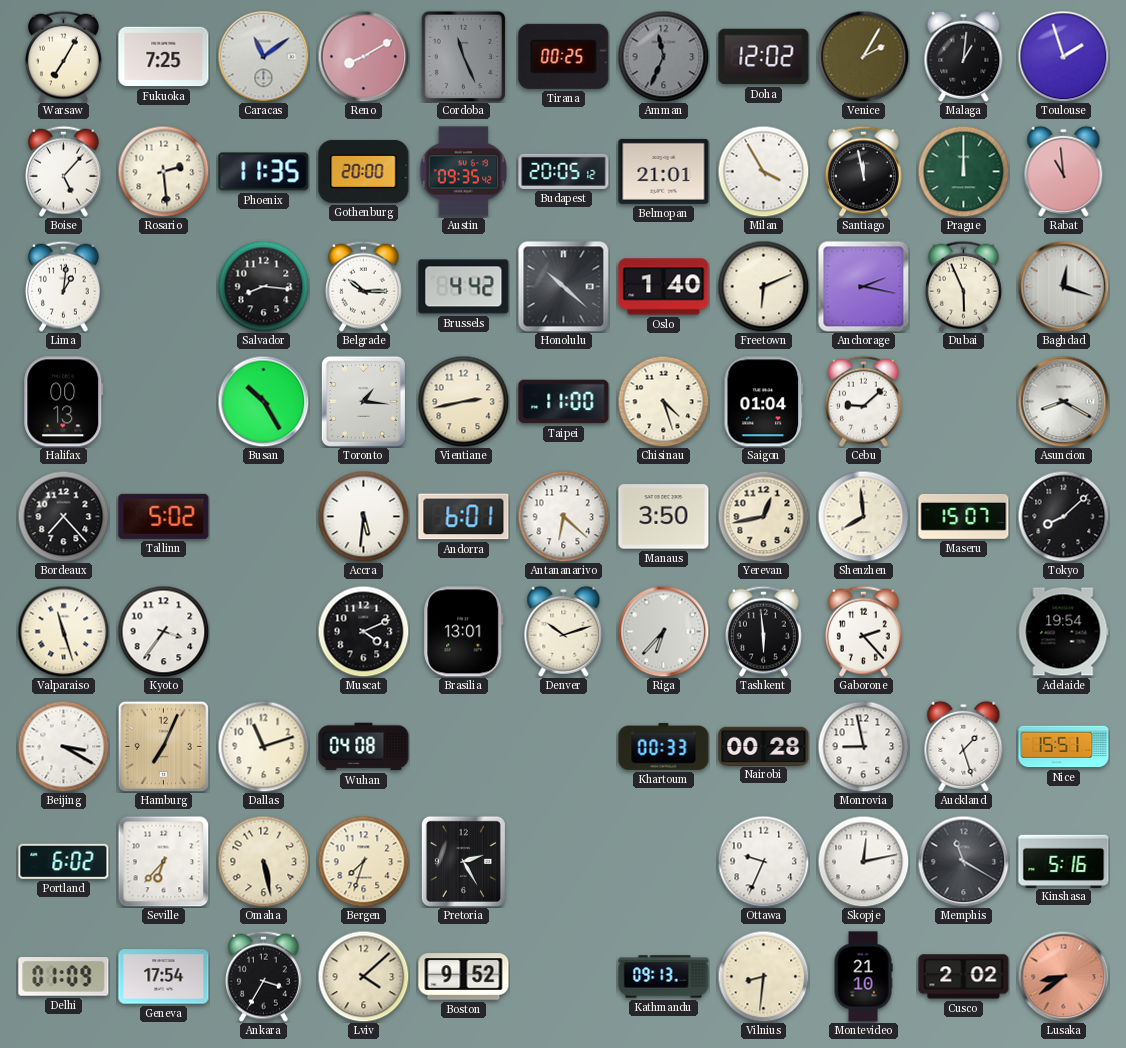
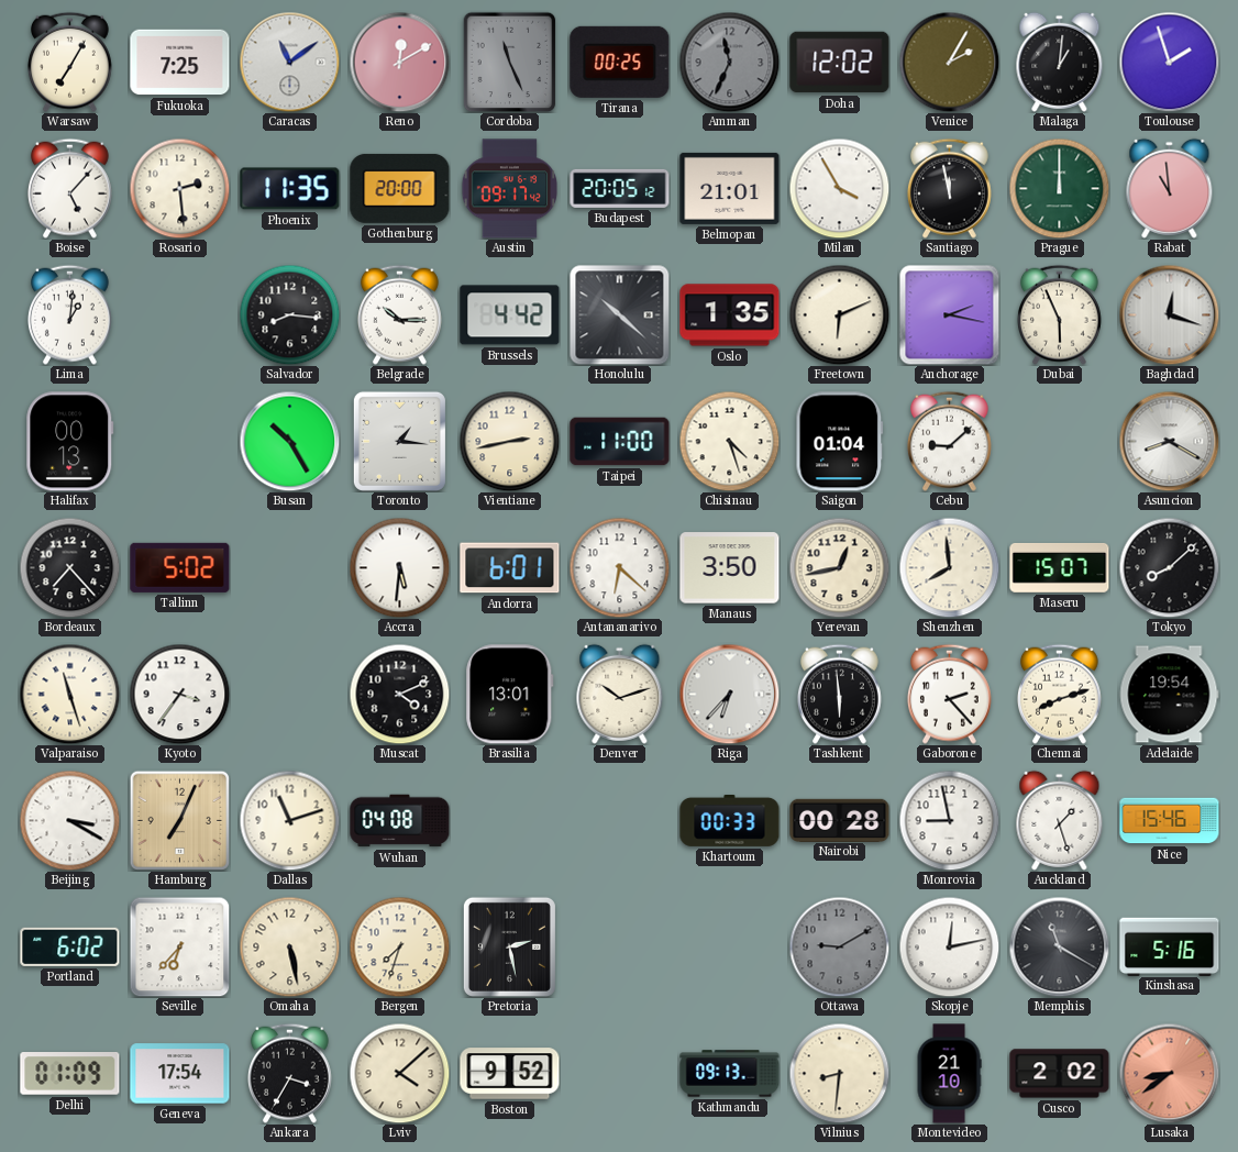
Reno: 8:10 -> 12:10
Austin: 09:35 -> 09:17
Oslo: 1:40 -> 1:35
Chennai: none -> 8:12
Nice: 15:51 -> 15:46
Pretoria: 2:25 -> 2:28
Ottawa: 9:34 -> 9:10
Ottawa dial: white -> grey
